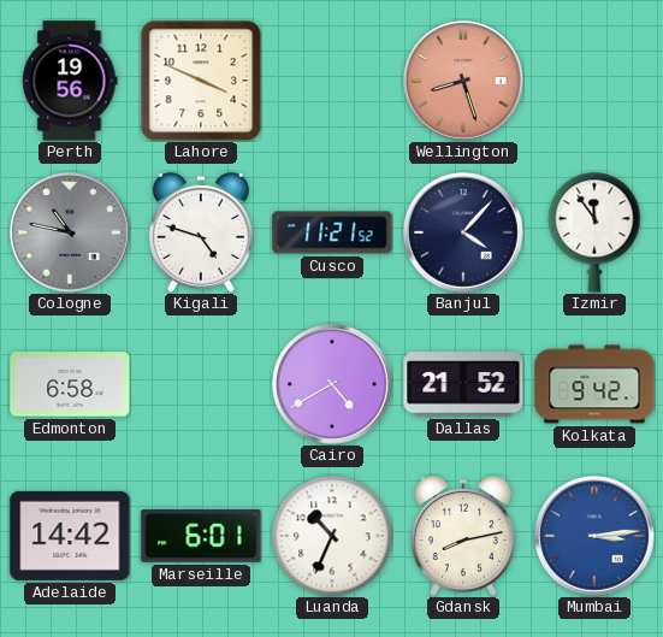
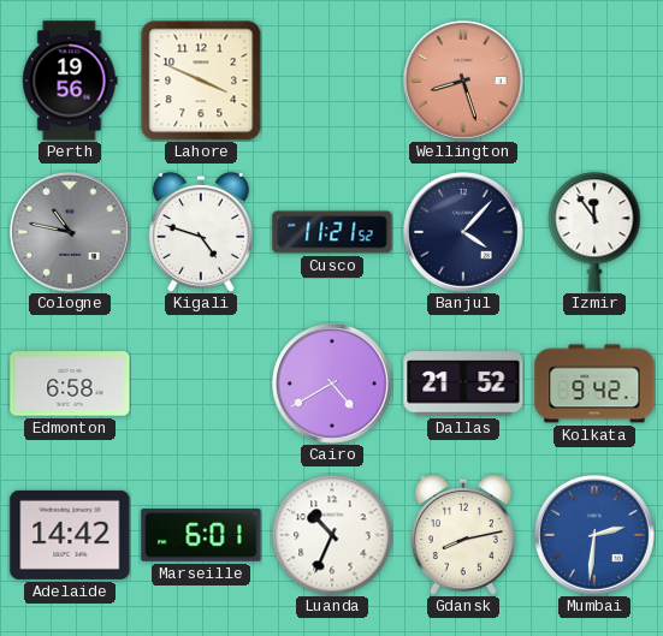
Mumbai: 3:14 -> 2:31
